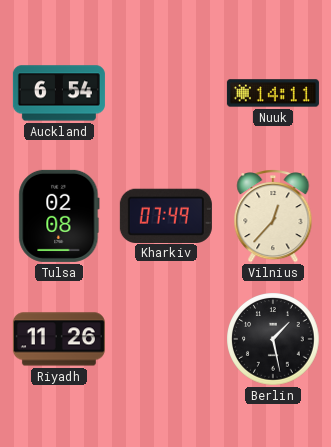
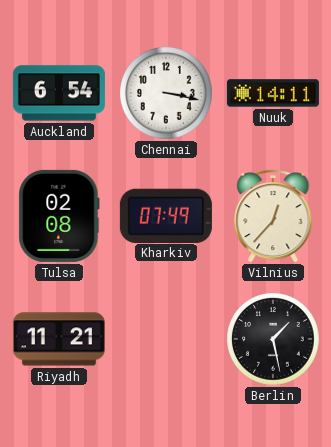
Chennai: none -> 3:17
Riyadh: 11:26 -> 11:21
